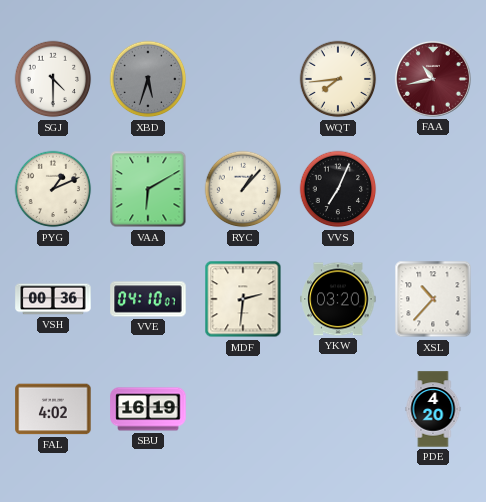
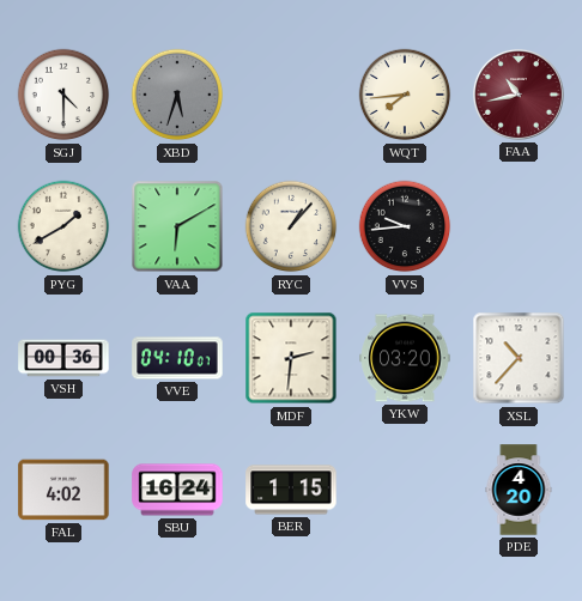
PYG: 1:11 -> 1:40
VVS: 7:04 -> 9:44
SBU: 16:19 -> 16:24
BER: none -> 1:15
